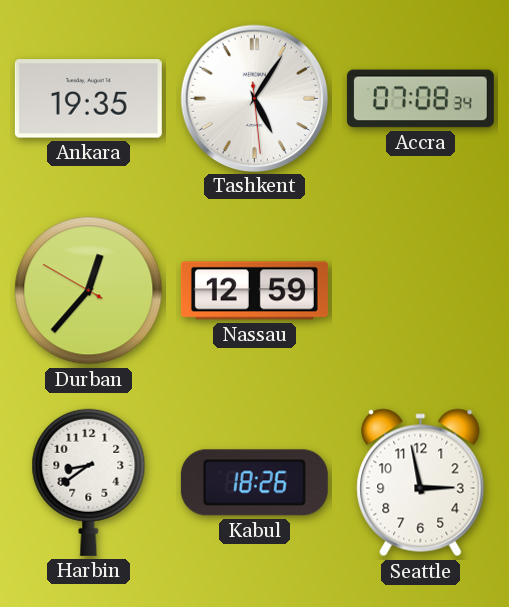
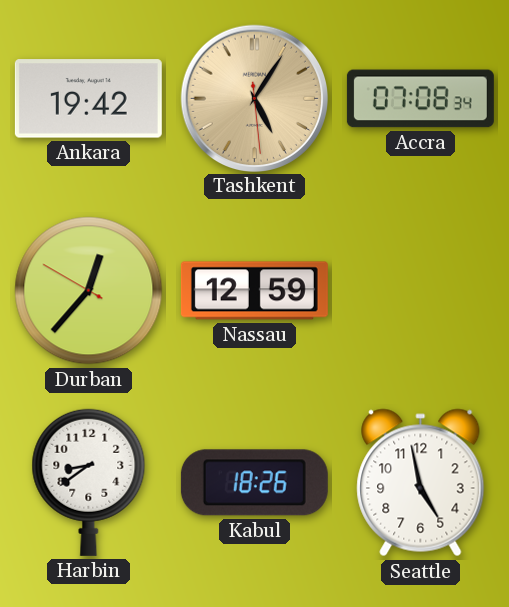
Ankara: 19:35 -> 19:42
Tashkent dial: white -> champagne
Seattle: 2:58 -> 4:58
